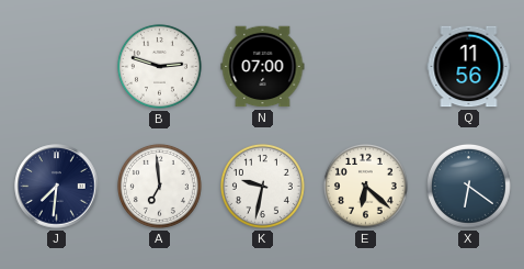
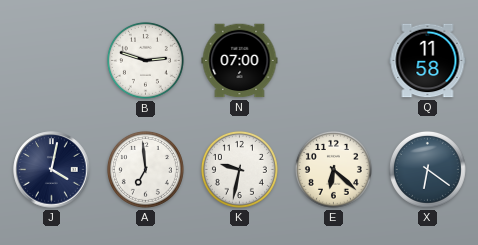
Q: 11:56 -> 11:58
J: 7:31 -> 4:02
